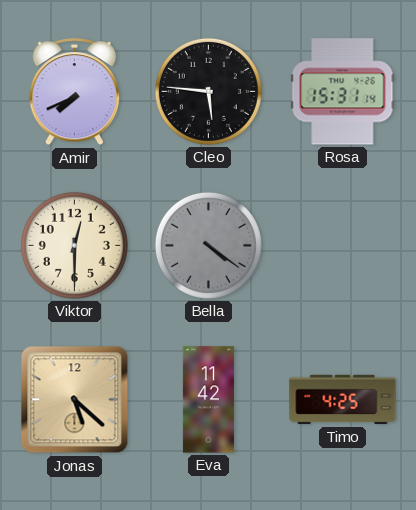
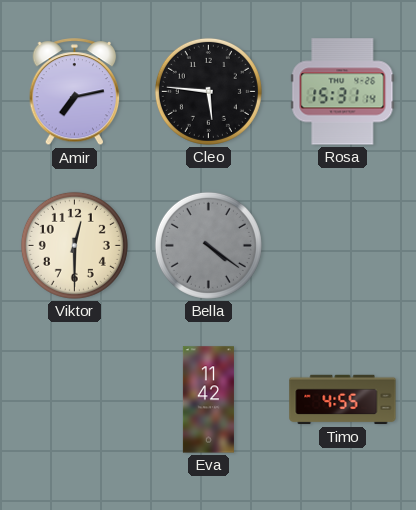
Amir: 7:41 -> 7:13
Jonas: 5:22 -> none
Timo: 4:25 -> 4:55
